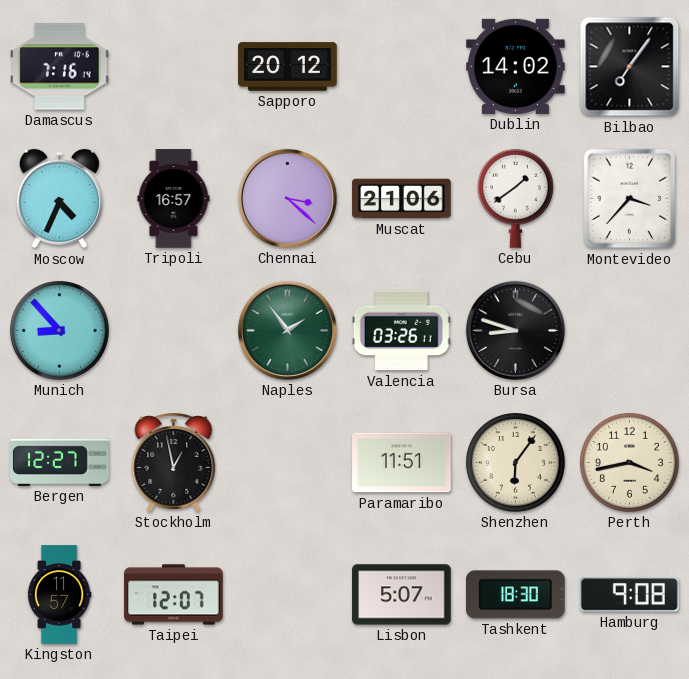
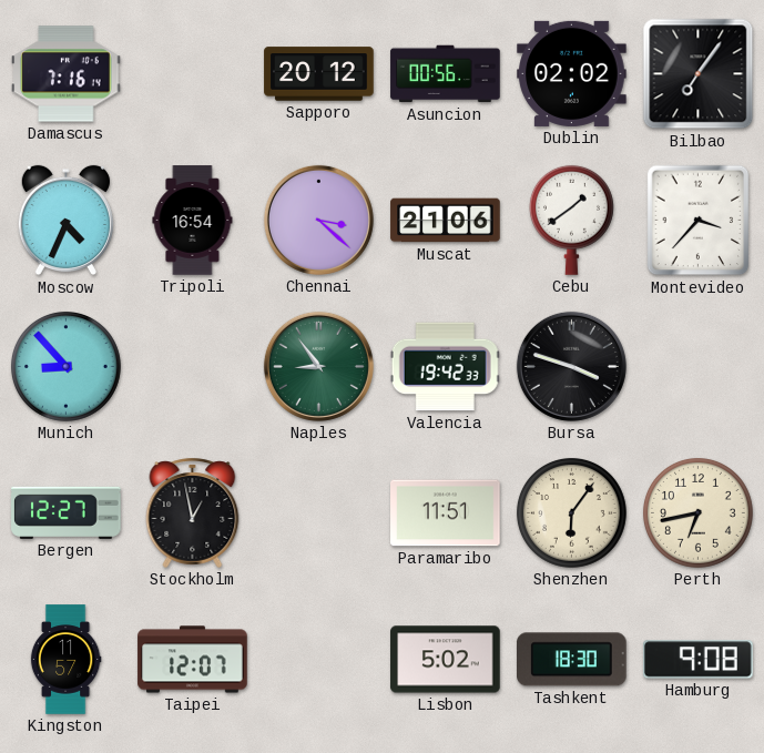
Asuncion: none -> 00:56
Dublin: 14:02 -> 02:02
Tripoli: 16:57 -> 16:54
Naples: 1:54 -> 8:54
Valencia: 03:26 -> 19:42
Bursa: 8:48 -> 3:48
Perth: 3:43 -> 6:43
Lisbon: 5:07 -> 5:02
